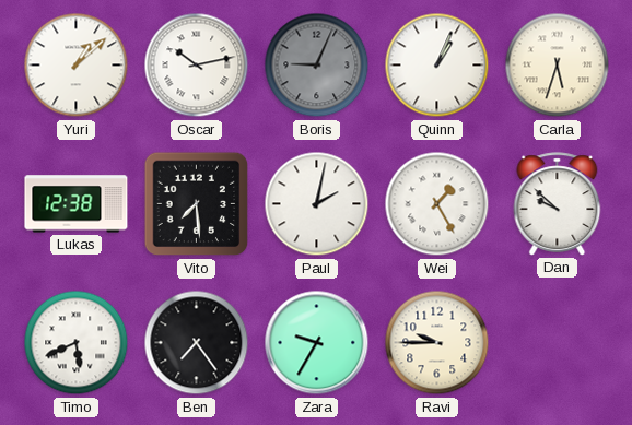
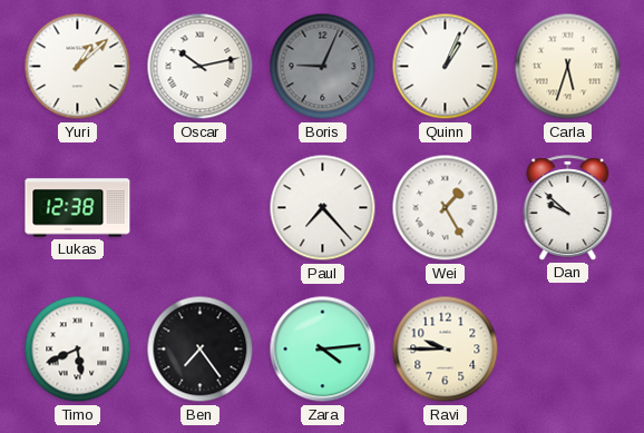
Vito: 7:29 -> none
Paul: 2:02 -> 7:23
Zara: 9:35 -> 4:14
